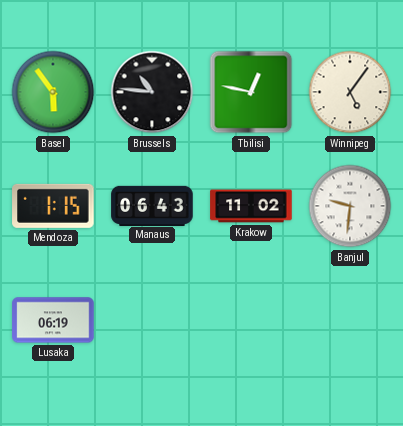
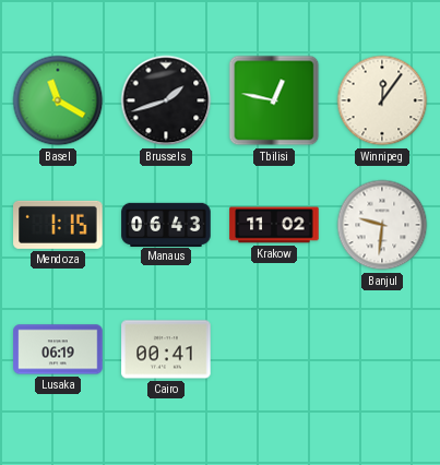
Basel: 5:54 -> 11:20
Brussels: 10:46 -> 1:42
Winnipeg: 5:06 -> 12:06
Cairo: none -> 00:41
